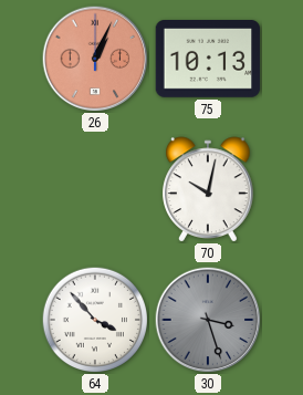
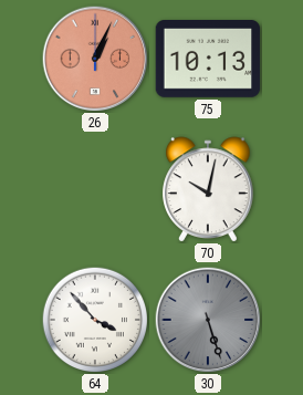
30: 3:27 -> 5:27
